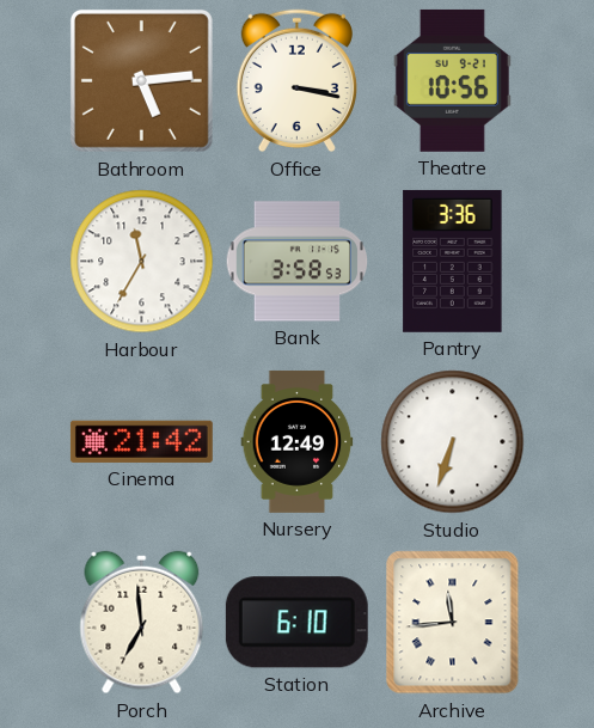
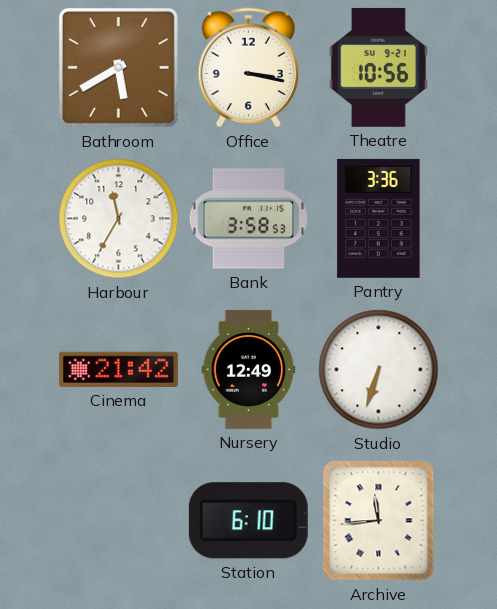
Bathroom: 5:14 -> 5:40
Porch: 6:59 -> none
